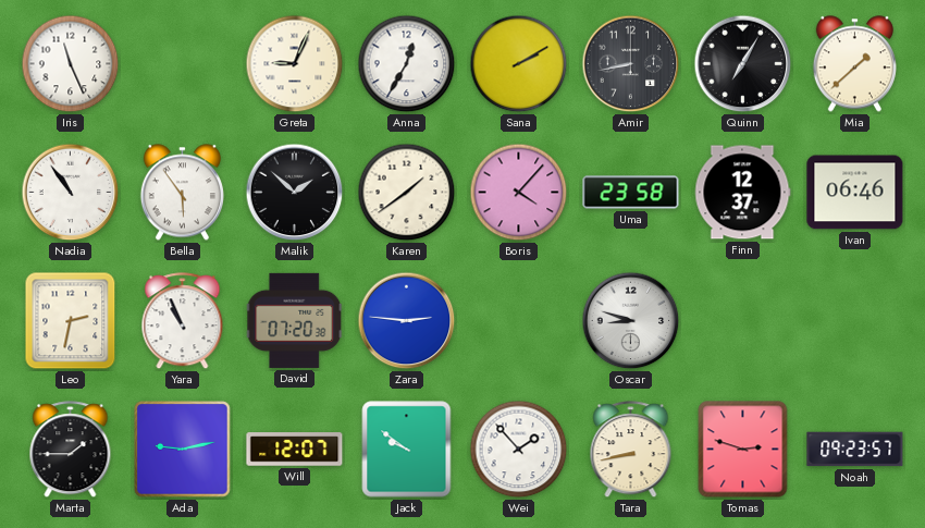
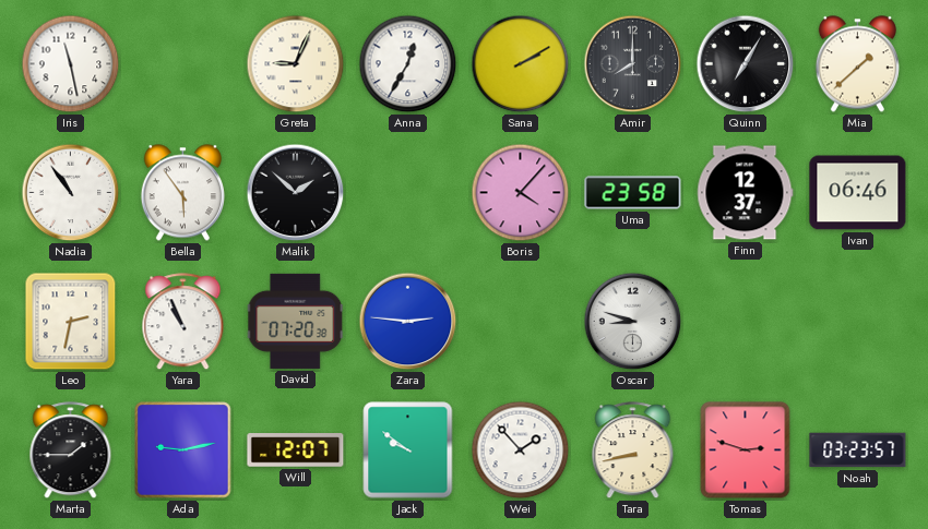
Iris: 11:26 -> 11:28
Amir: 8:43 -> 8:00
Karen: 1:39 -> none
Noah: 09:23 -> 03:23
